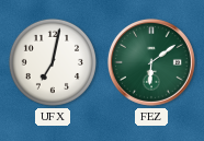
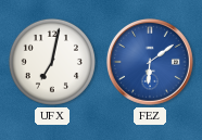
FEZ dial: green -> blue
